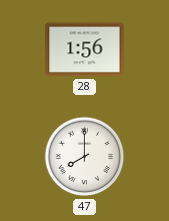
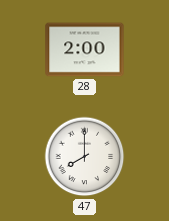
28: 1:56 -> 2:00
